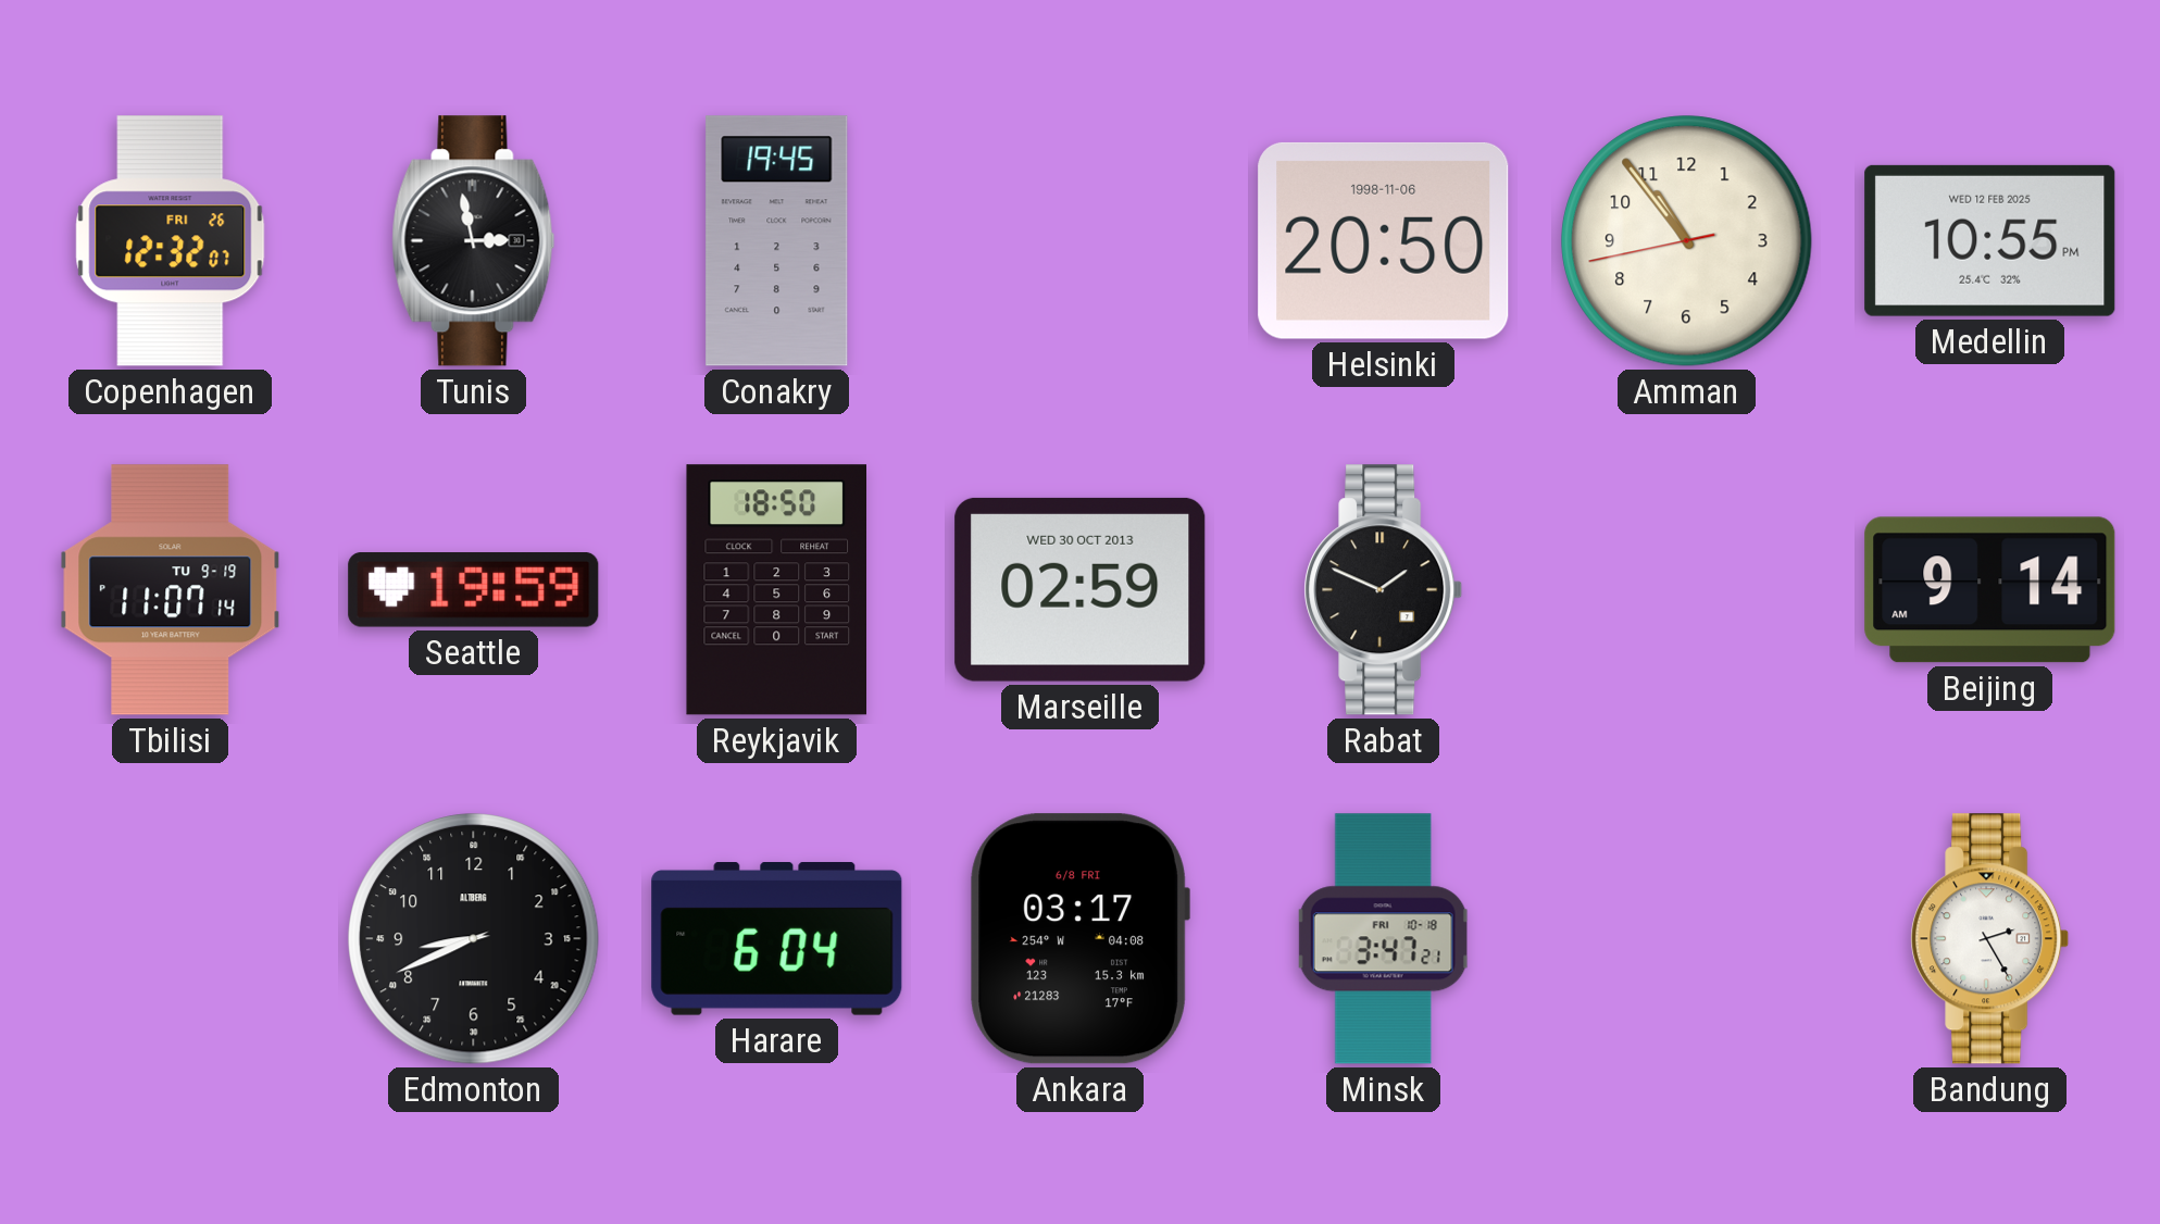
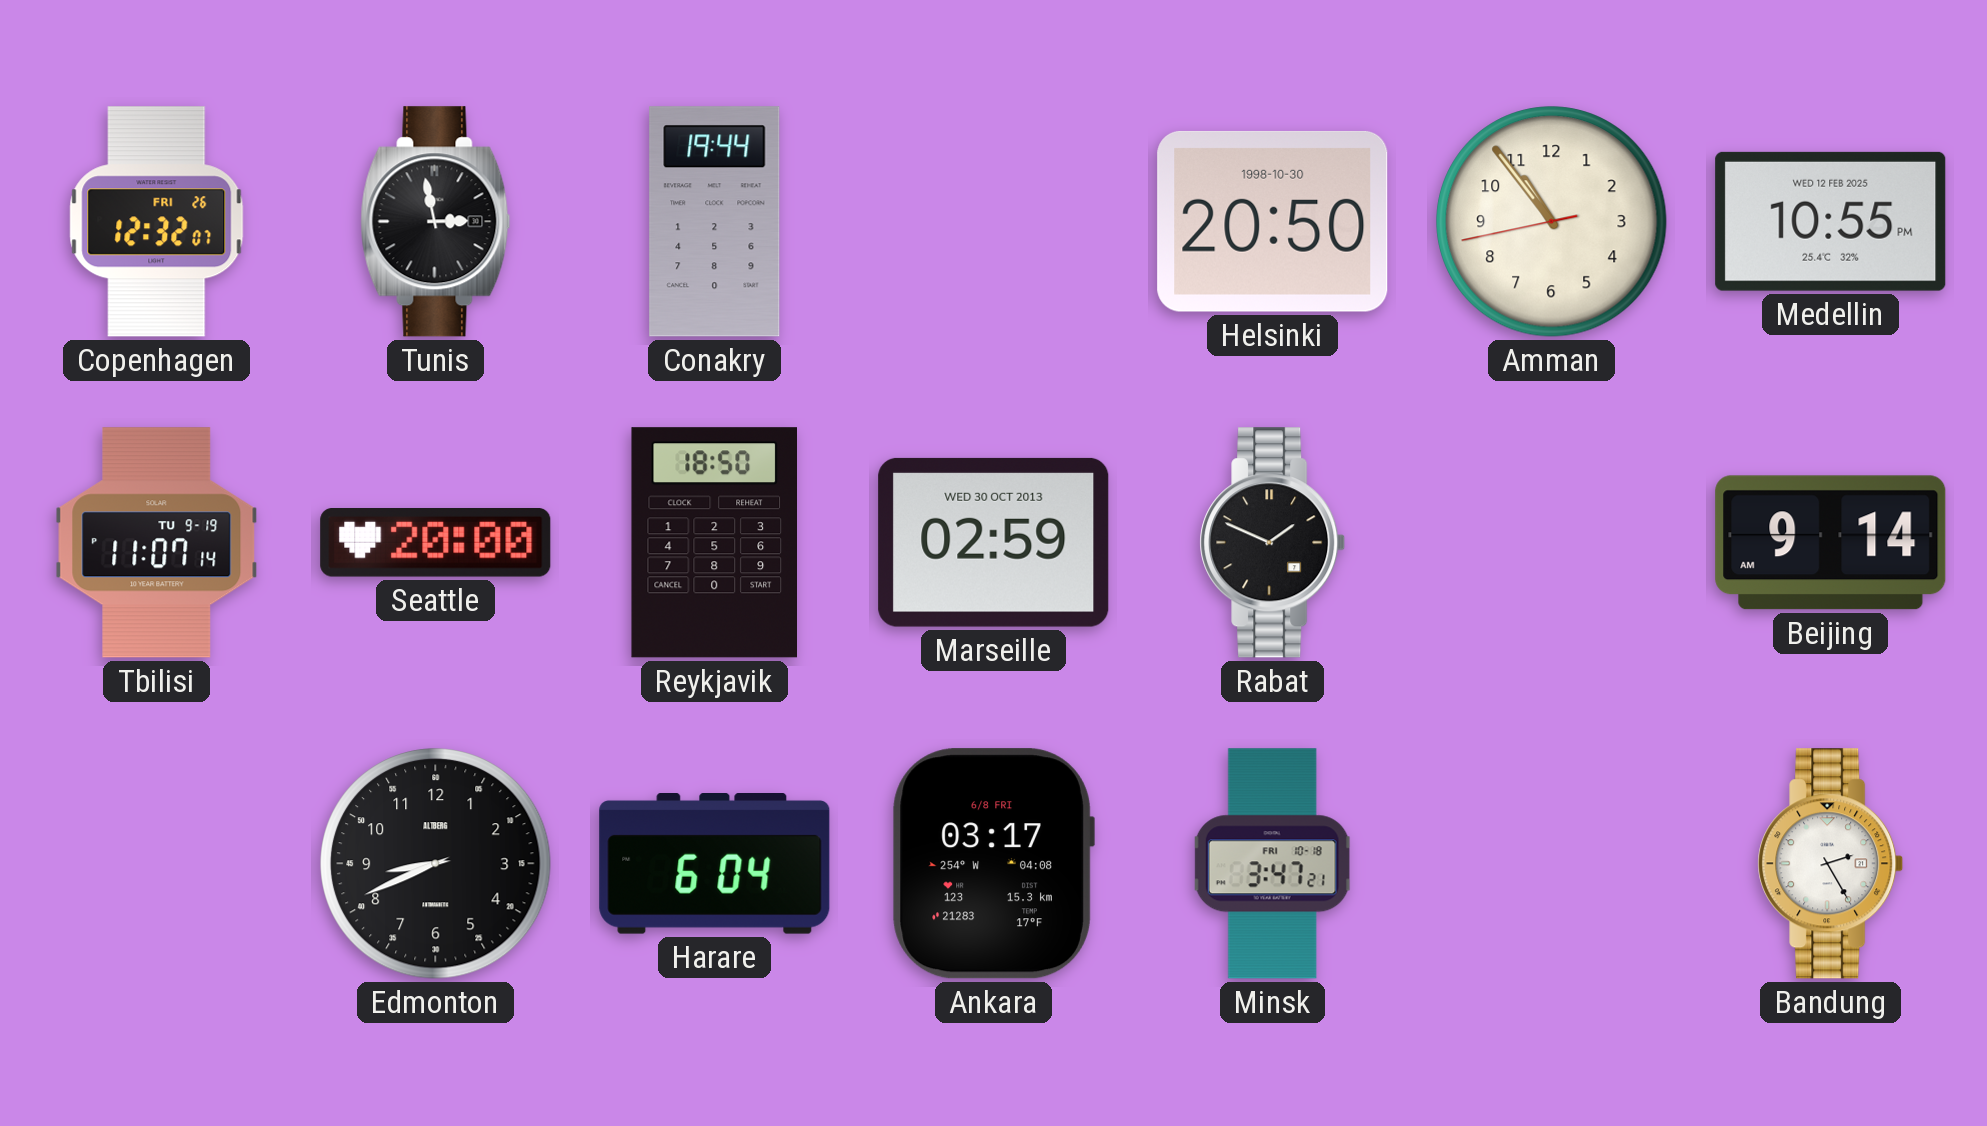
Conakry: 19:45 -> 19:44
Helsinki date: 1998-11-06 -> 1998-10-30
Seattle: 19:59 -> 20:00
